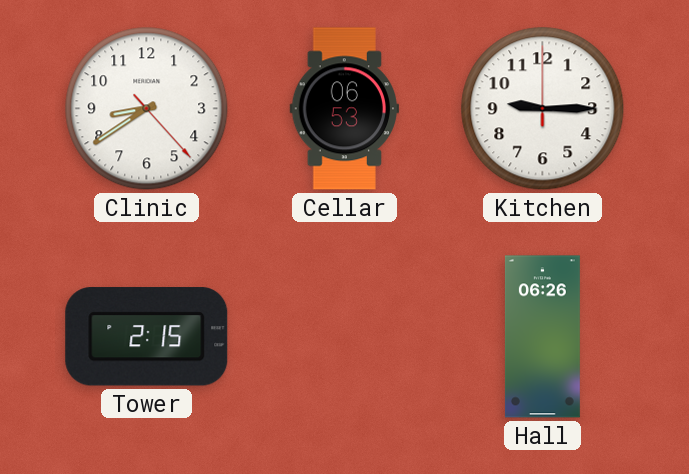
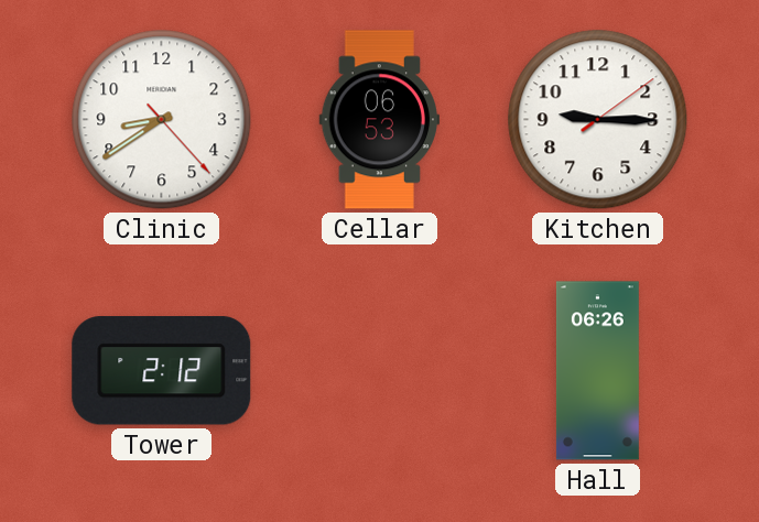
Kitchen: 9:15:00 -> 9:15:09
Tower: 2:15 -> 2:12
